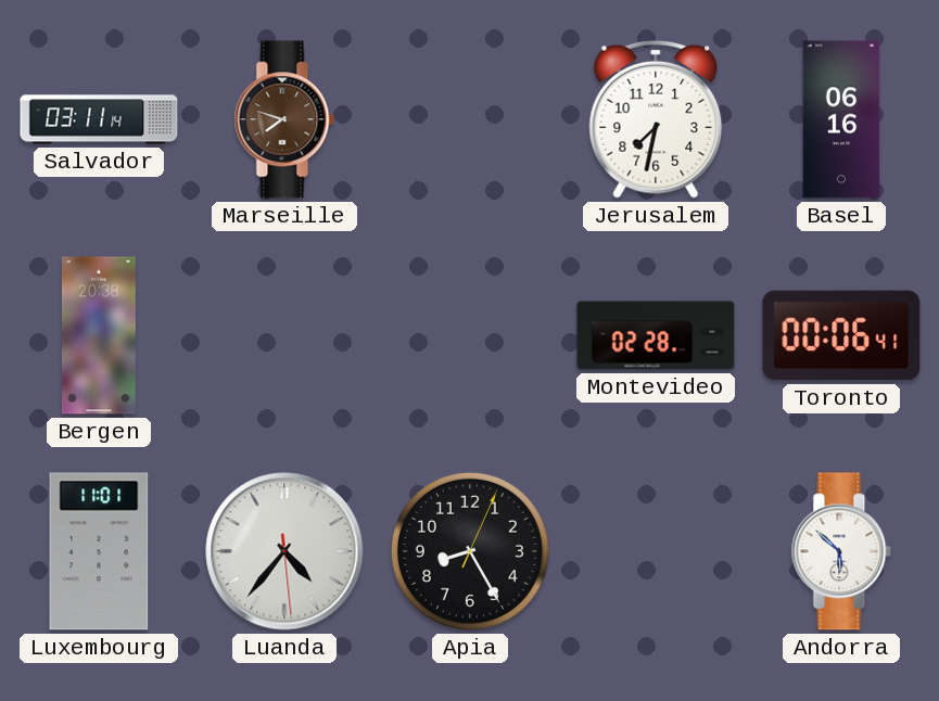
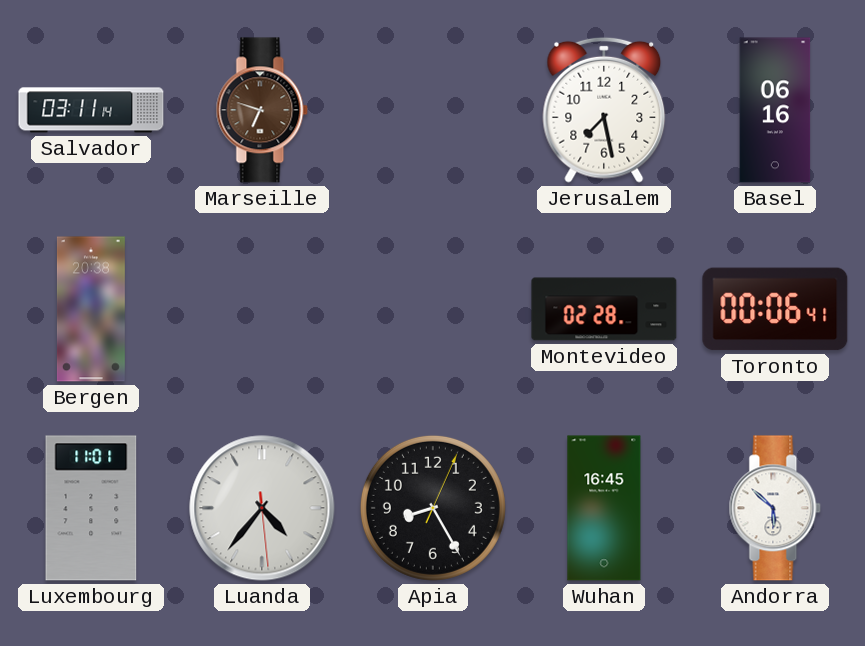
Marseille: 7:48 -> 6:48
Jerusalem: 7:32 -> 7:28
Wuhan: none -> 16:45
